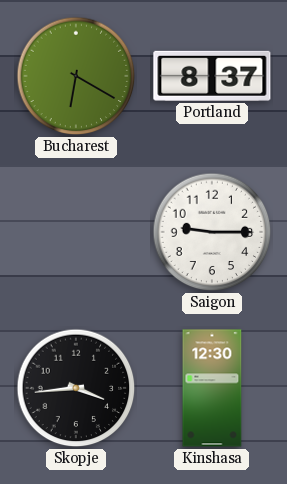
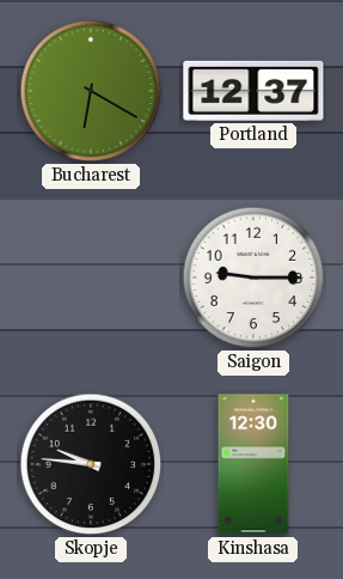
Portland: 8:37 -> 12:37
Skopje: 3:44 -> 9:46
